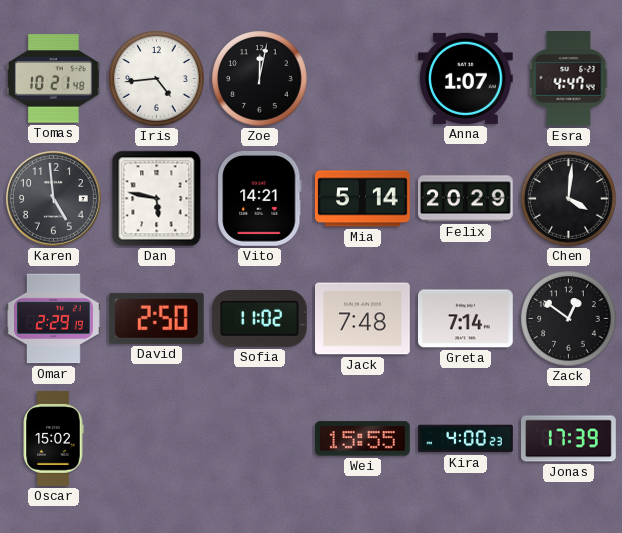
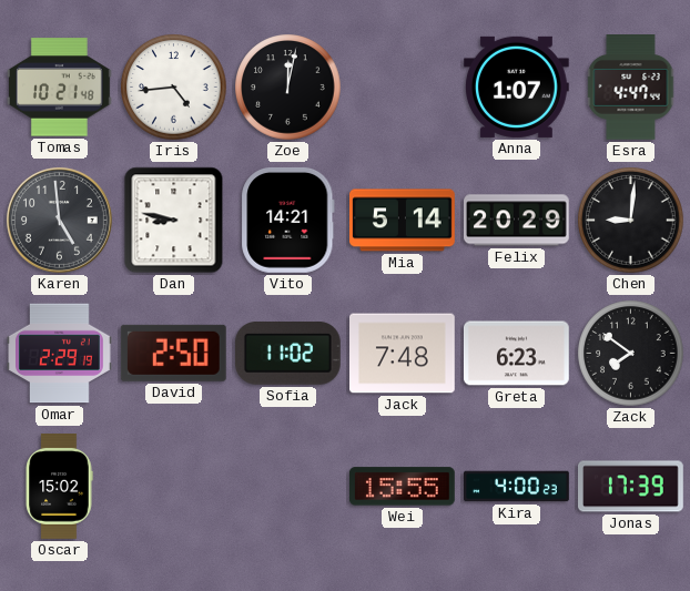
Dan: 5:47 -> 8:47
Chen: 4:01 -> 9:01
Greta: 7:14 -> 6:23
Zack: 12:51 -> 7:51
